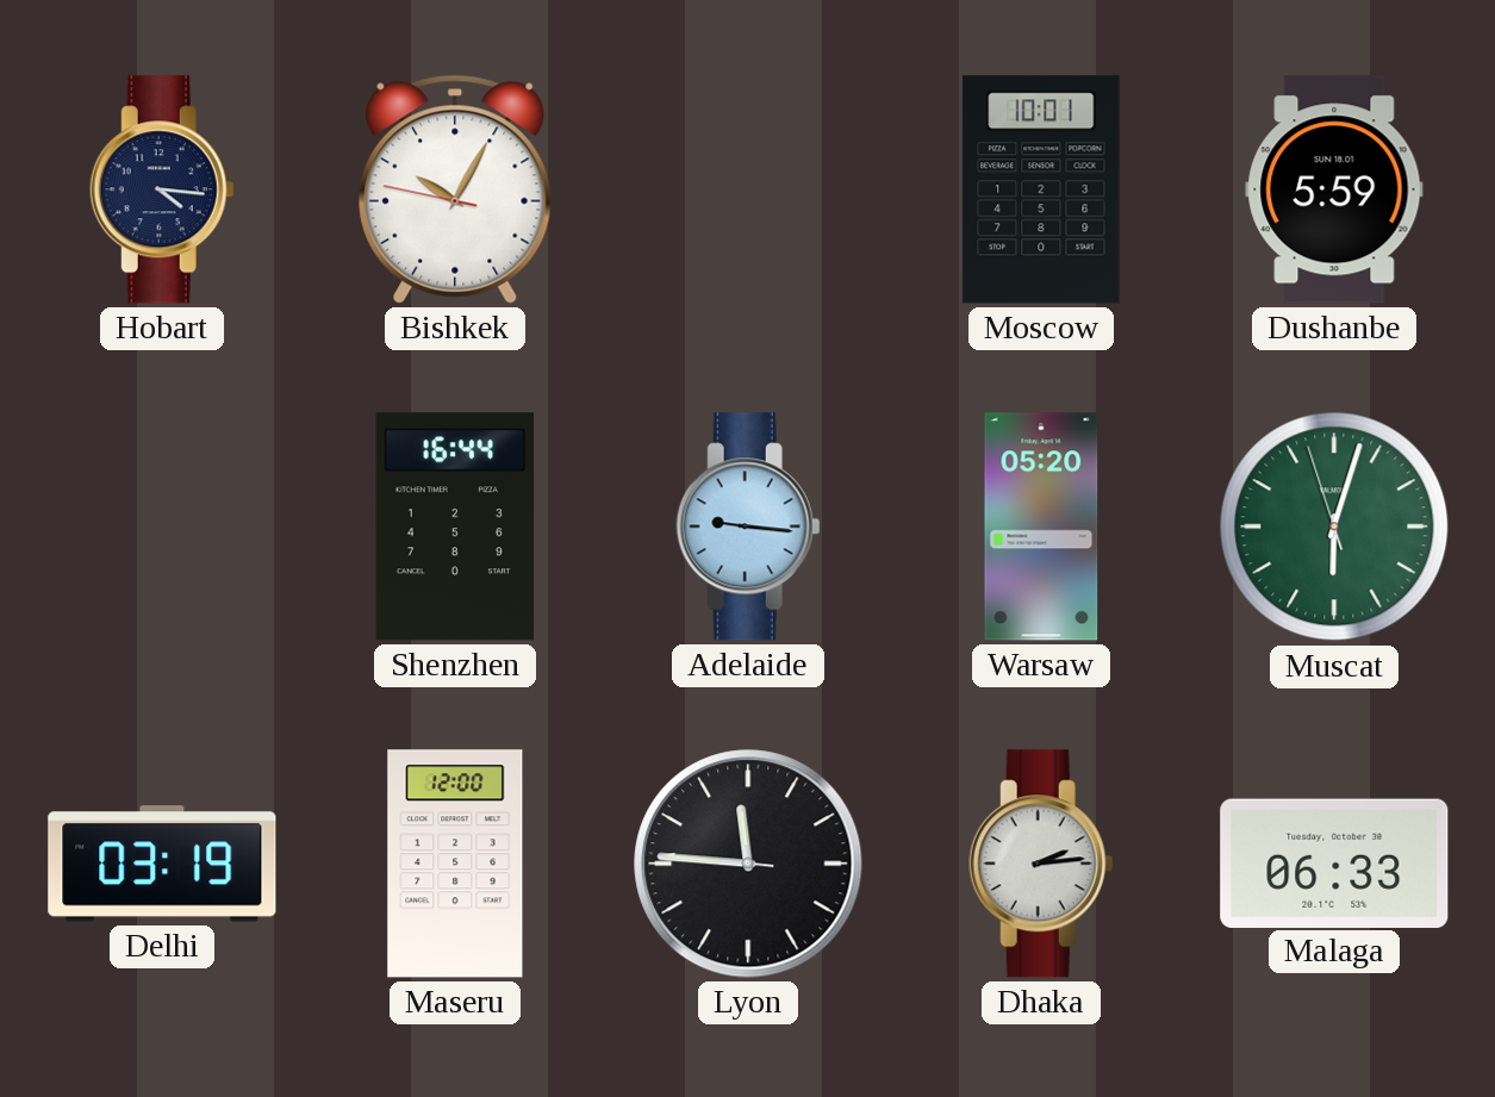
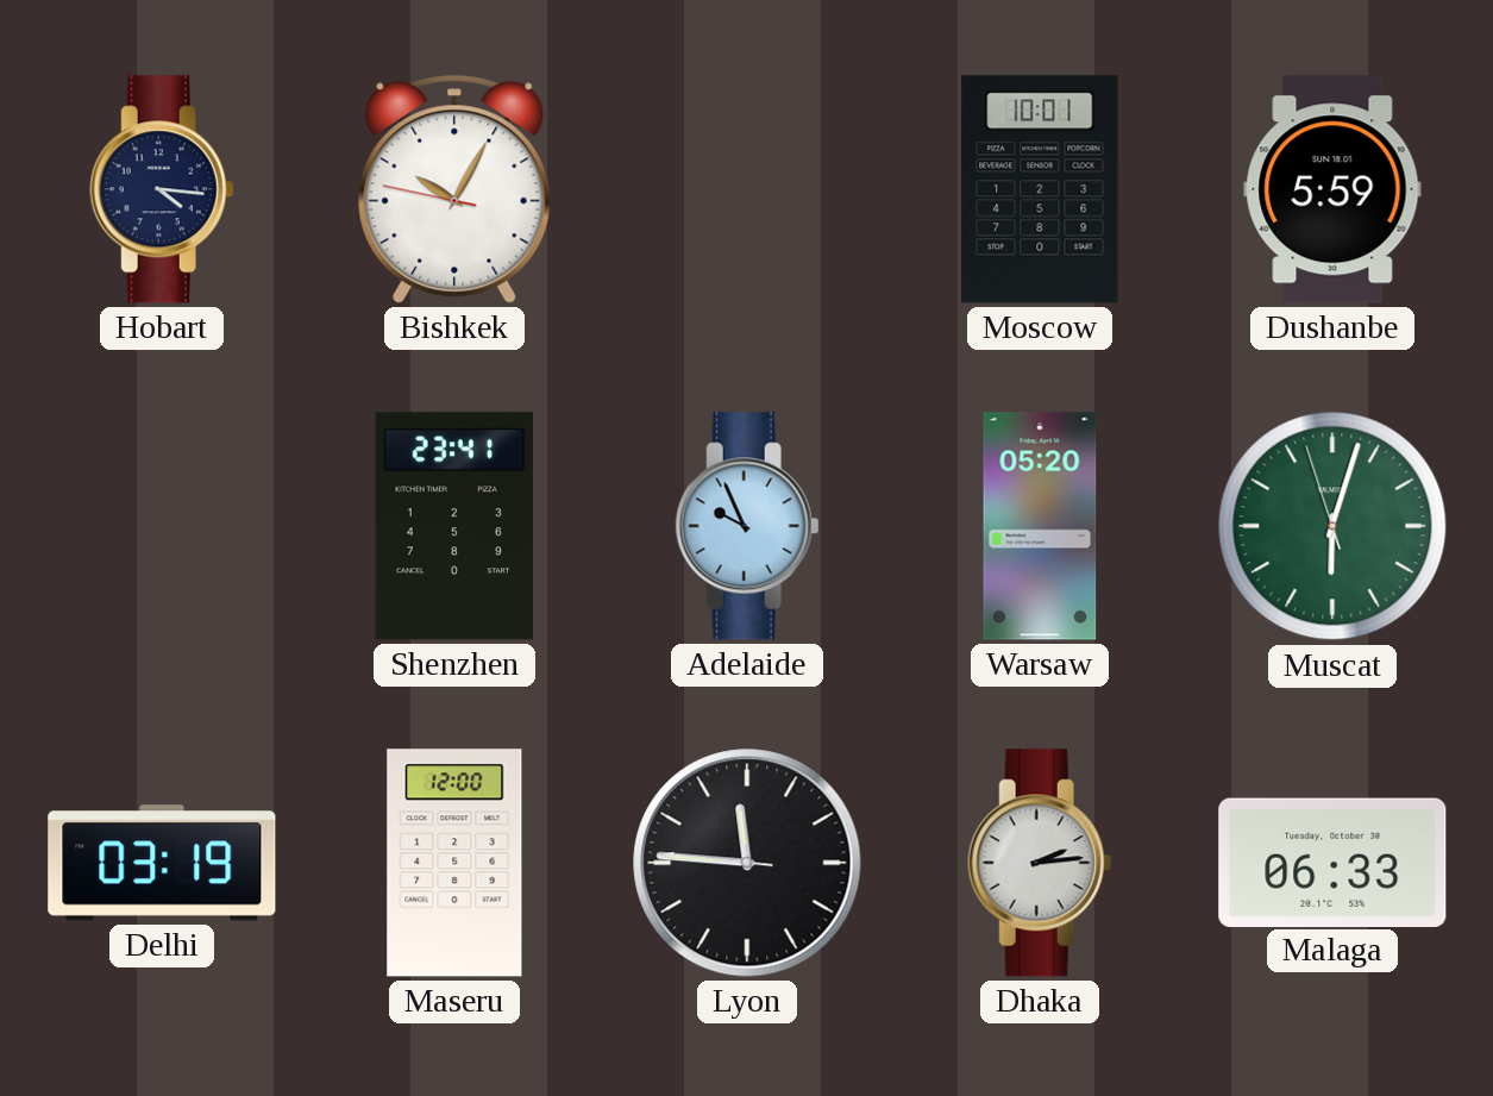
Shenzhen: 16:44 -> 23:41
Adelaide: 9:16 -> 9:56
